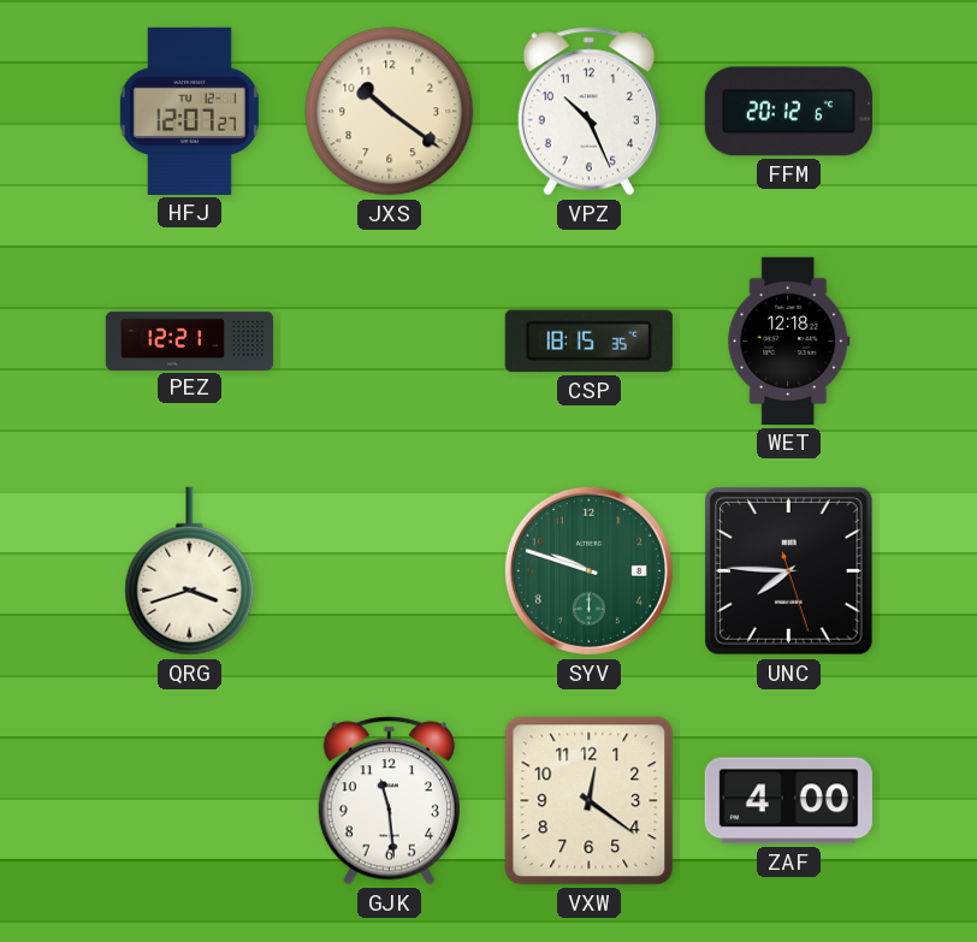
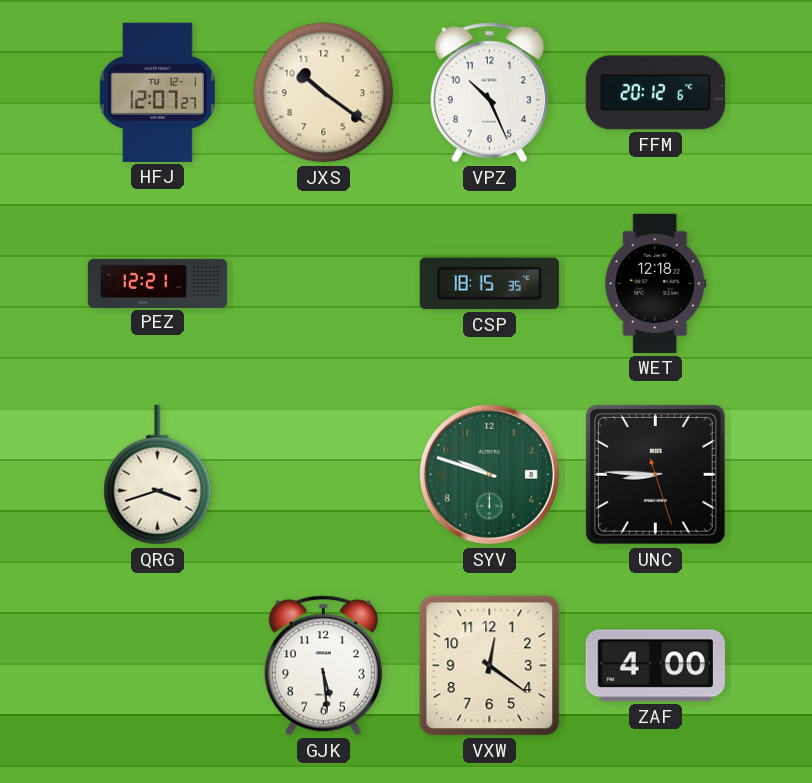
UNC: 7:45 -> 8:45
GJK: 11:29 -> 5:29
